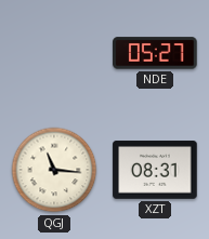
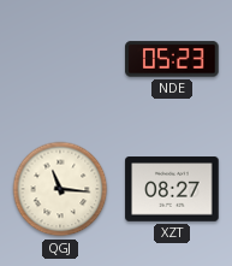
NDE: 05:27 -> 05:23
XZT: 08:31 -> 08:27
